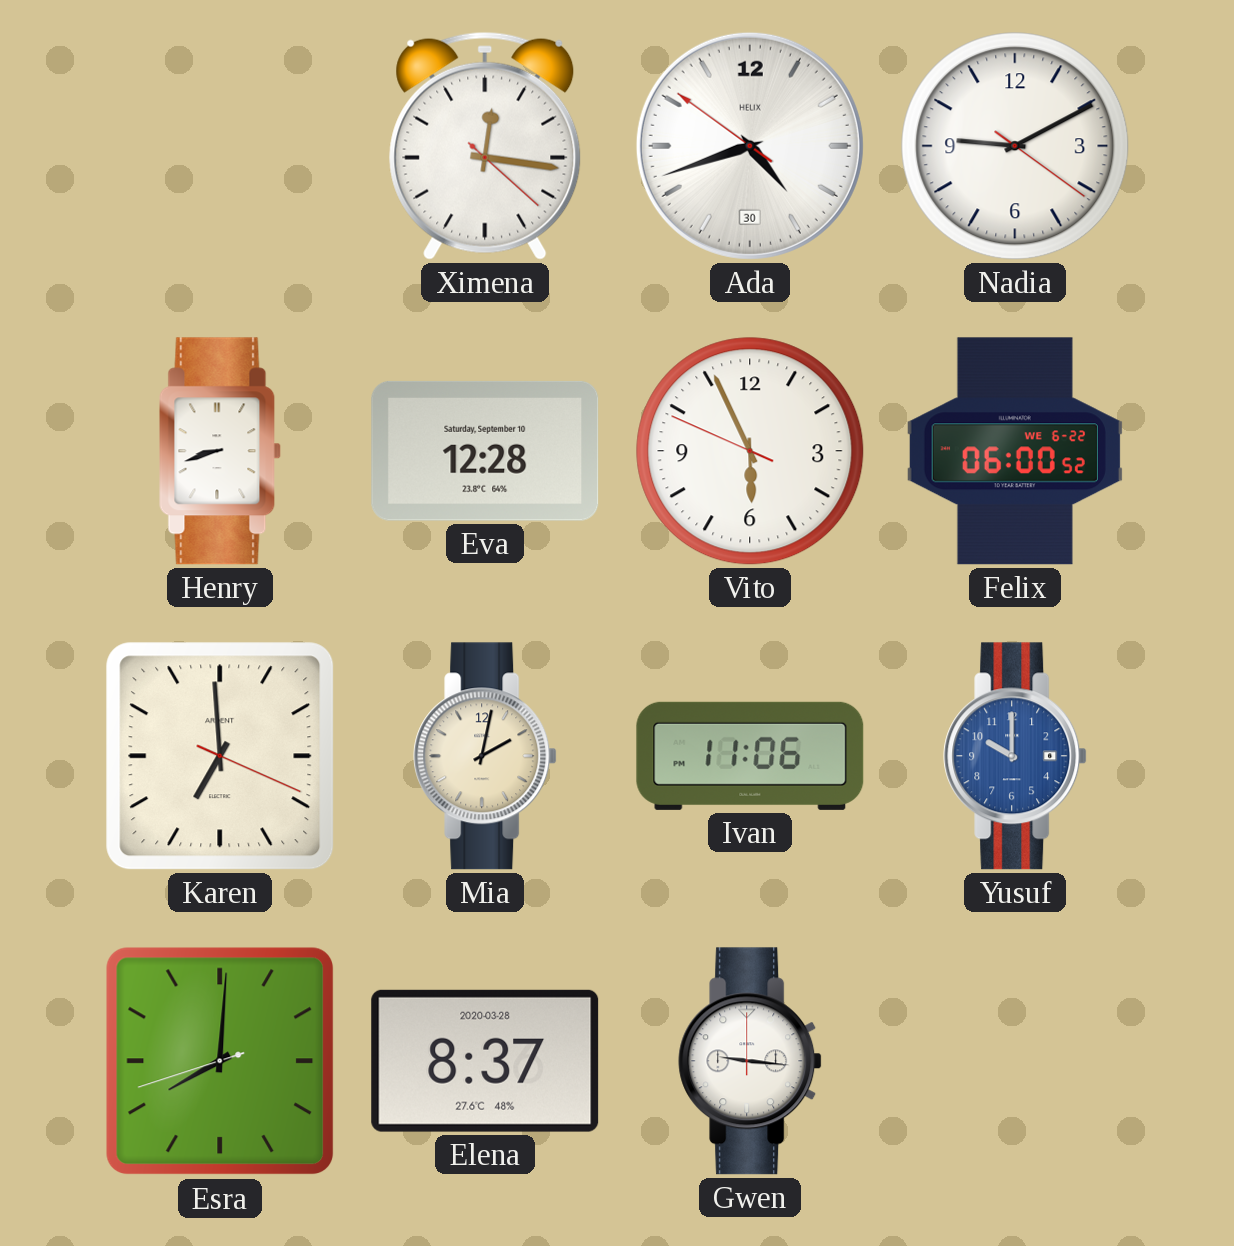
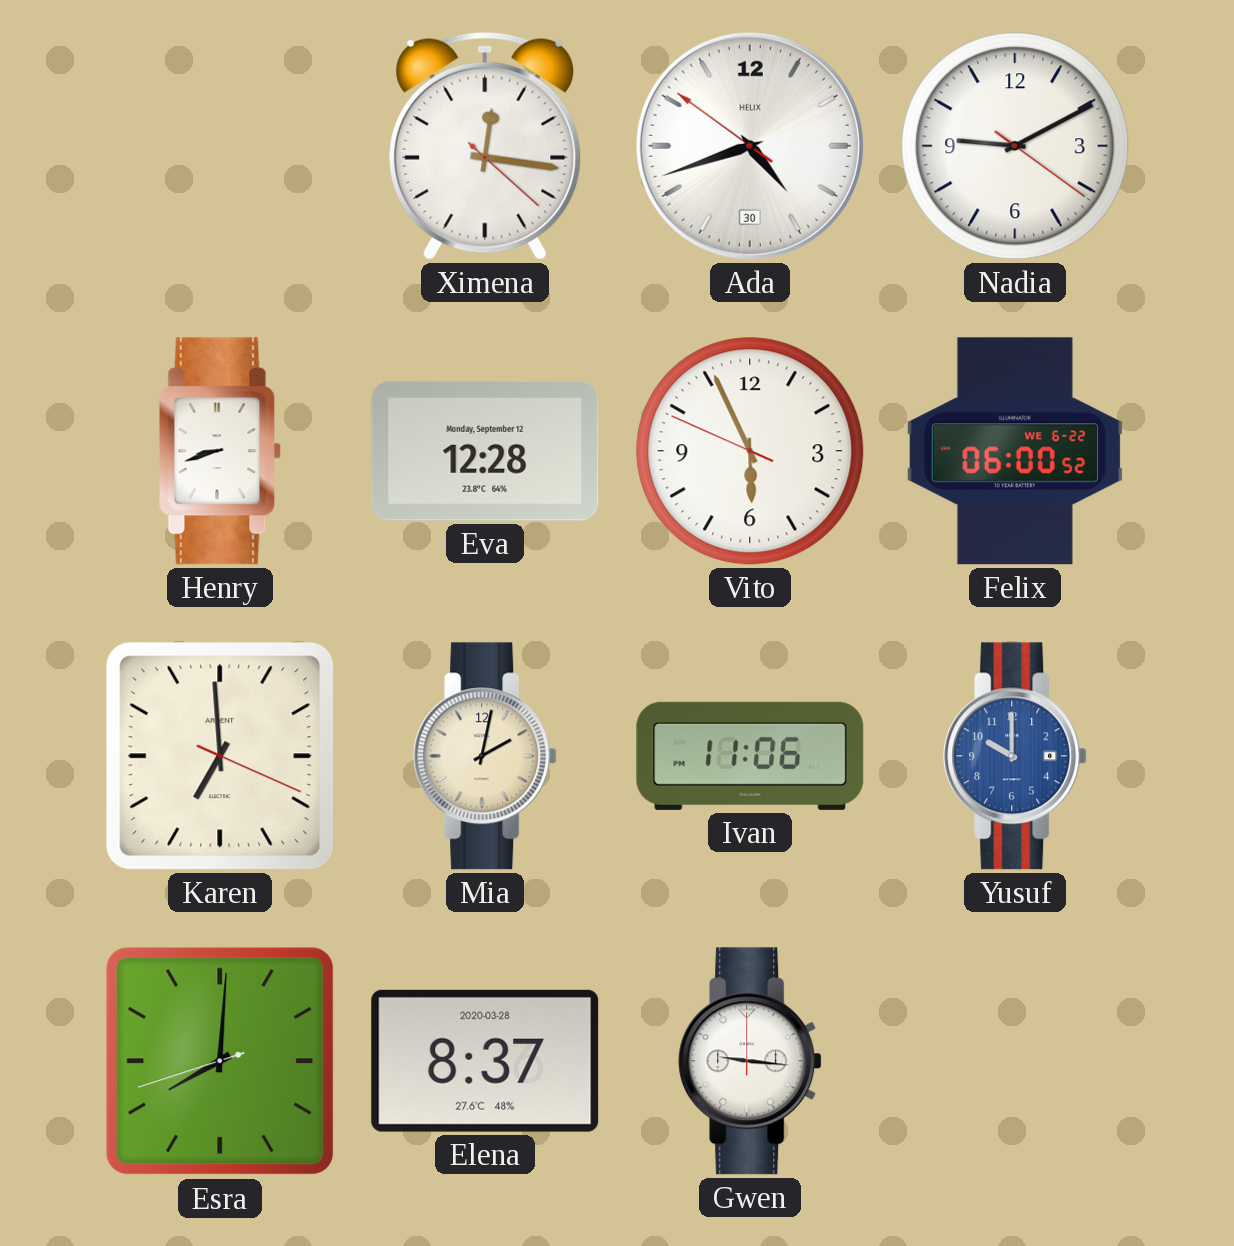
Eva date: Saturday, September 10 -> Monday, September 12
